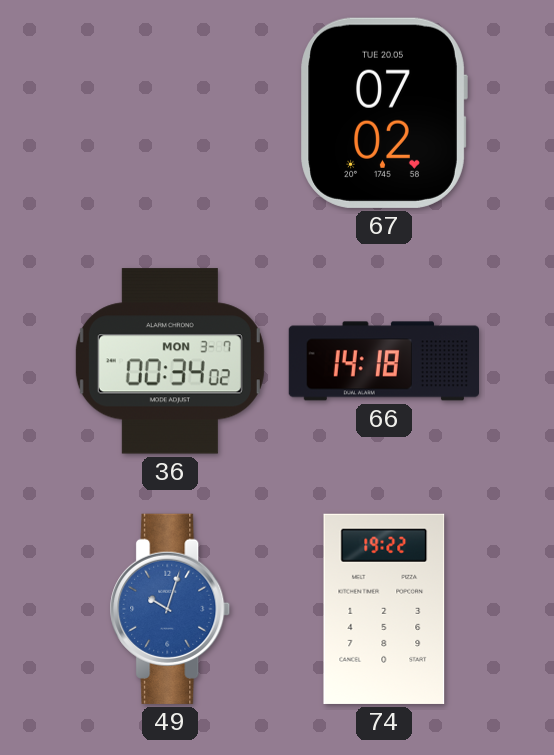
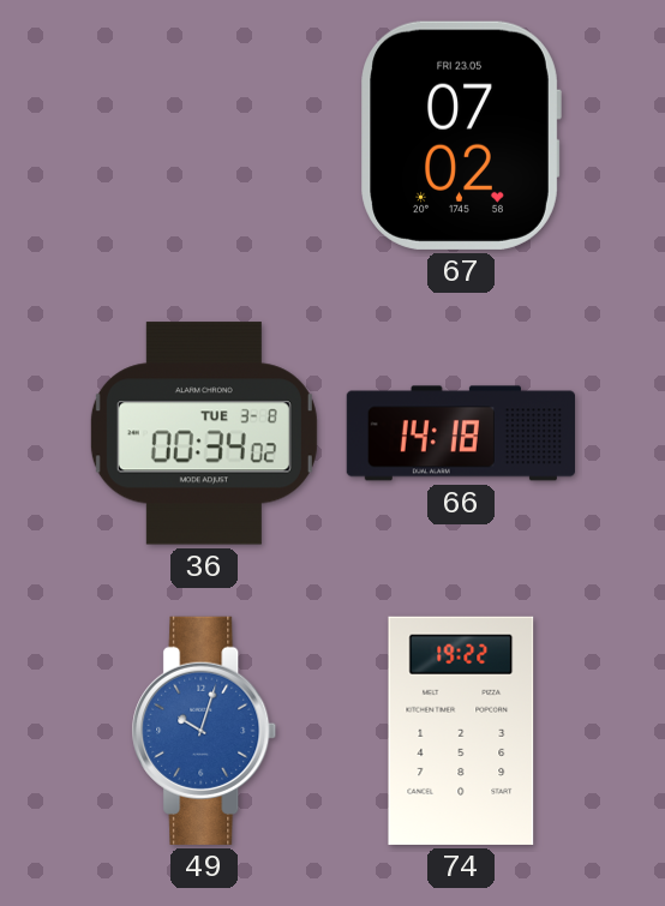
67 date: TUE 20.05 -> FRI 23.05
36 date: MON 3-7 -> TUE 3-8
